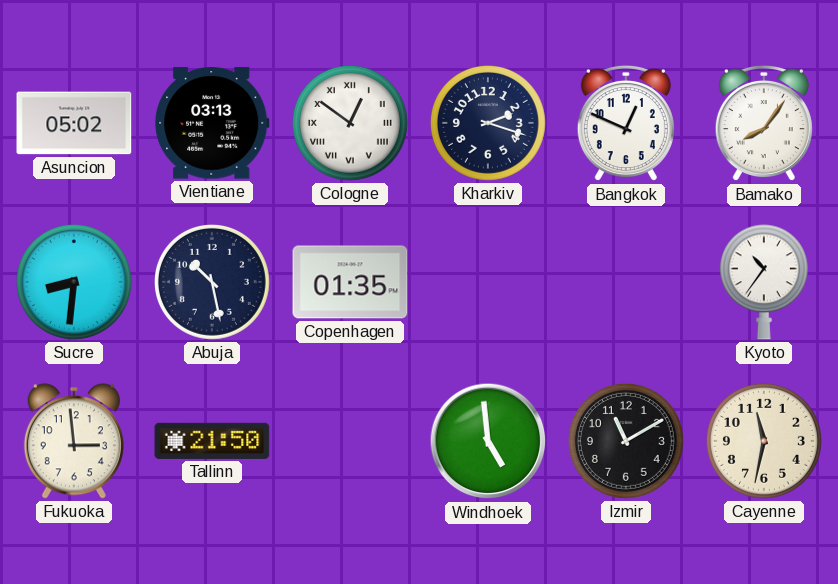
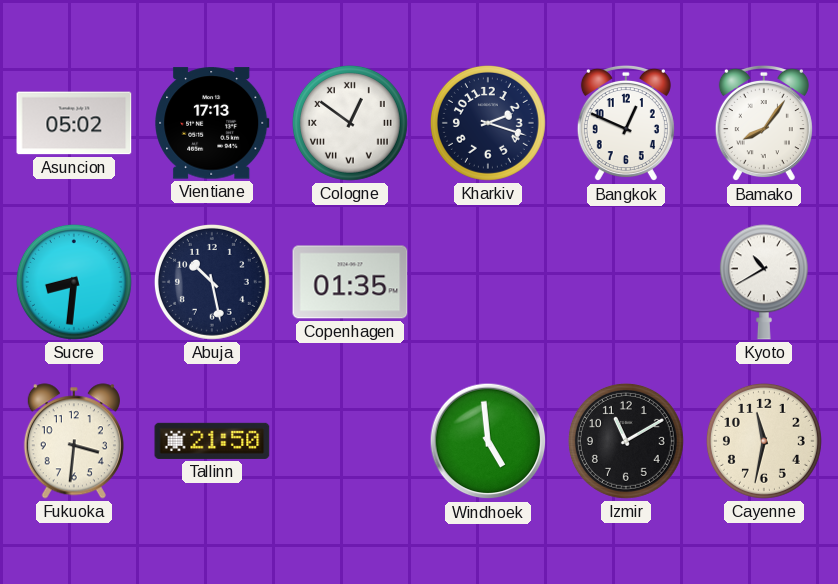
Vientiane: 03:13 -> 17:13
Kyoto: 10:36 -> 10:40
Fukuoka: 2:59 -> 3:31
